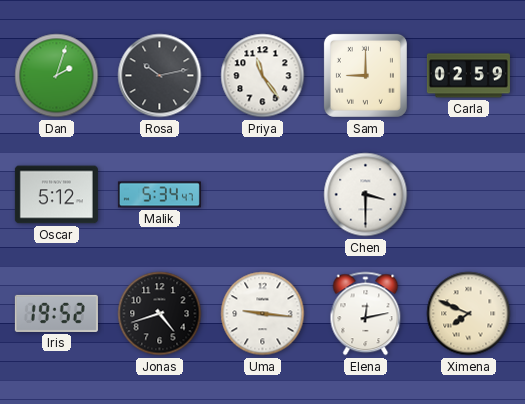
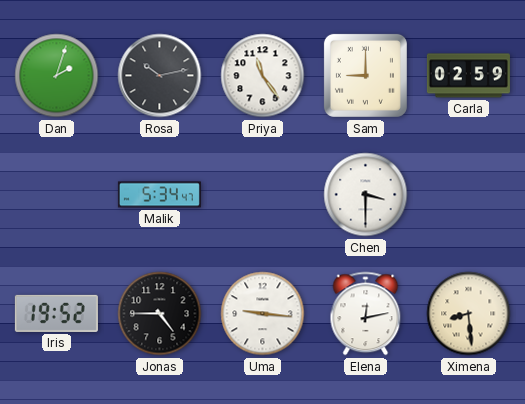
Oscar: 5:12 -> none
Jonas: 4:42 -> 4:45
Ximena: 7:49 -> 8:29
